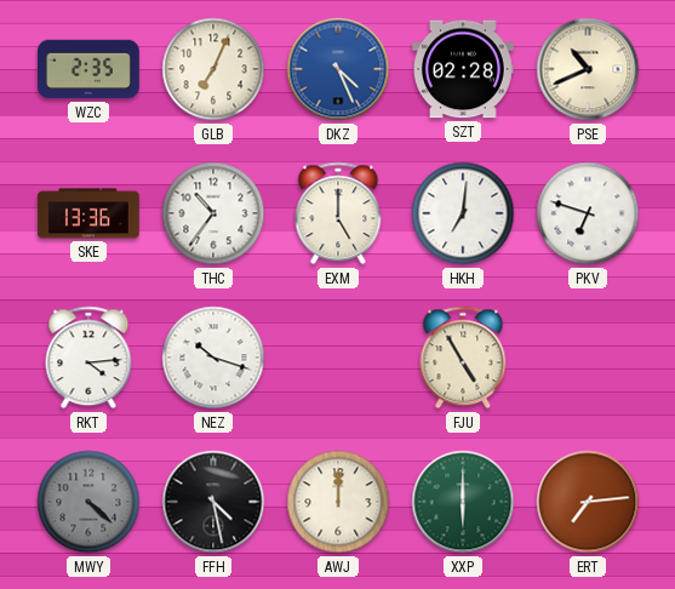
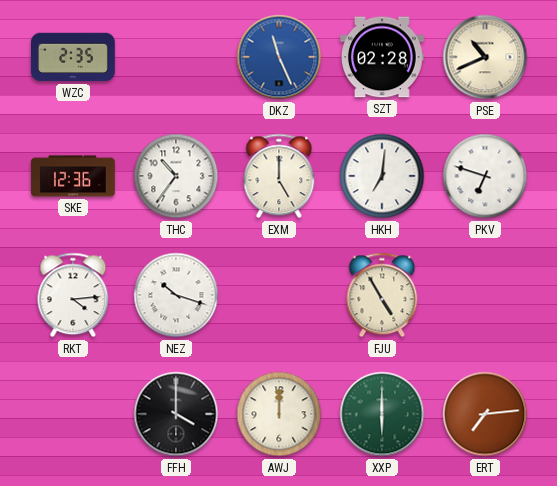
GLB: 7:04 -> none
DKZ: 4:26 -> 11:26
SKE: 13:36 -> 12:36
MWY: 4:22 -> none
FFH: 4:28 -> 4:00
